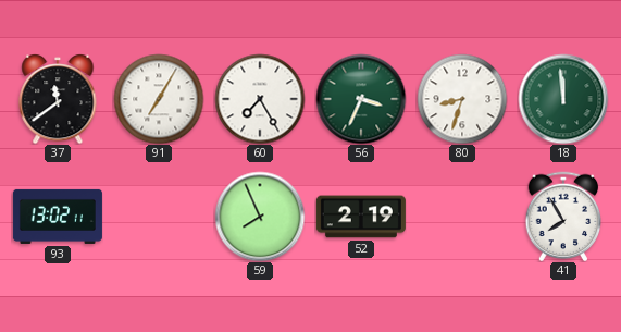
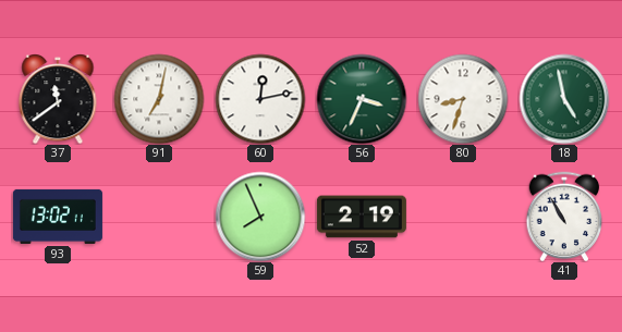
91: 7:05 -> 7:02
60: 7:25 -> 12:13
18: 11:59 -> 4:58
41: 7:55 -> 10:55
